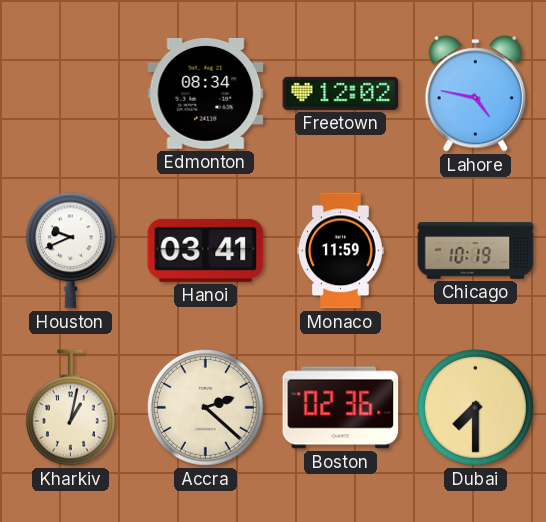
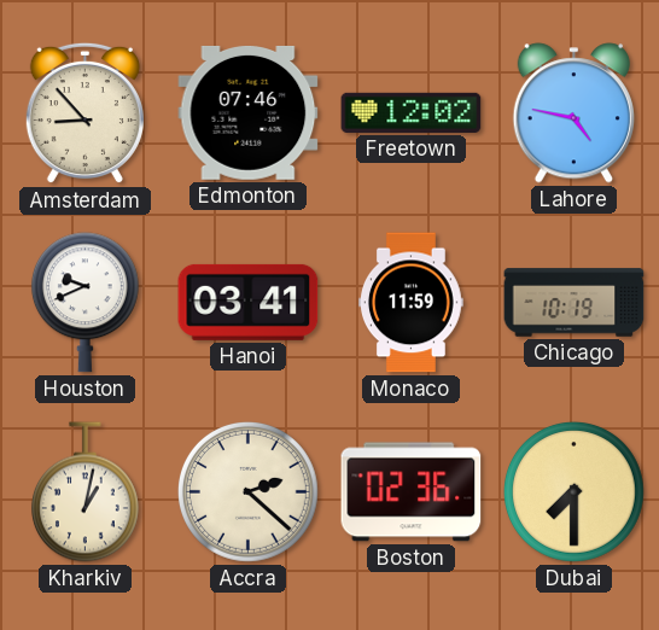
Amsterdam: none -> 8:53
Edmonton: 08:34 -> 07:46
